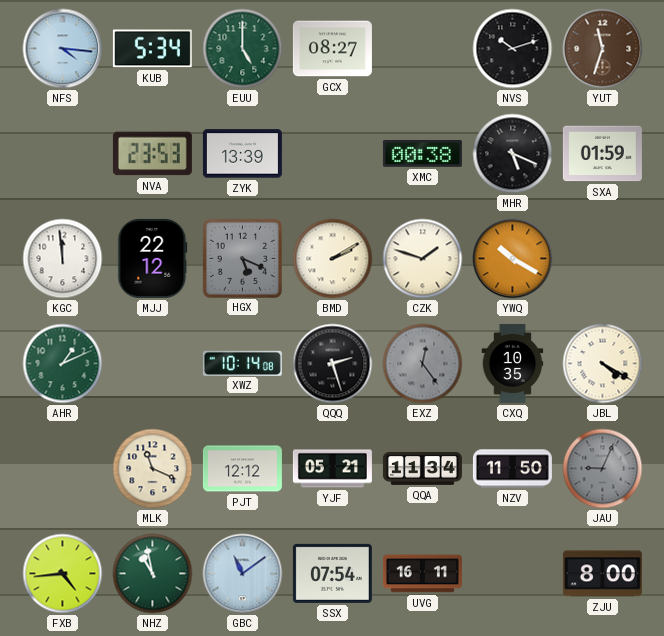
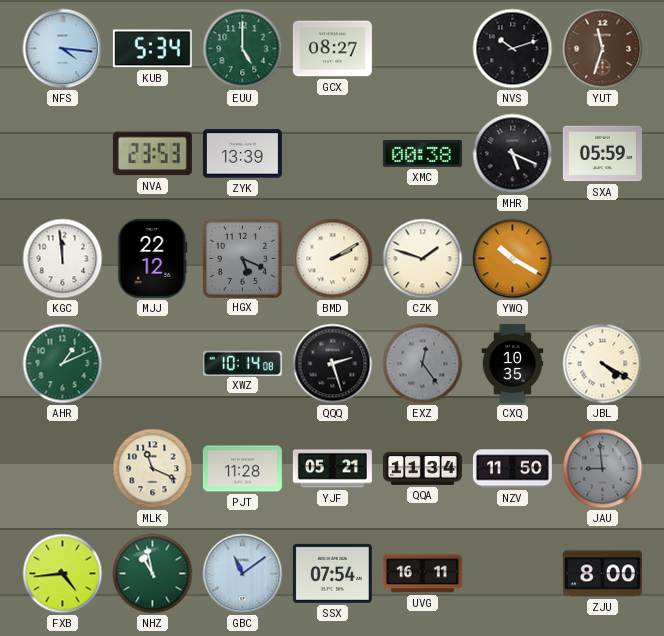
SXA: 01:59 -> 05:59
PJT: 12:12 -> 11:28
JAU: 9:04 -> 8:59
